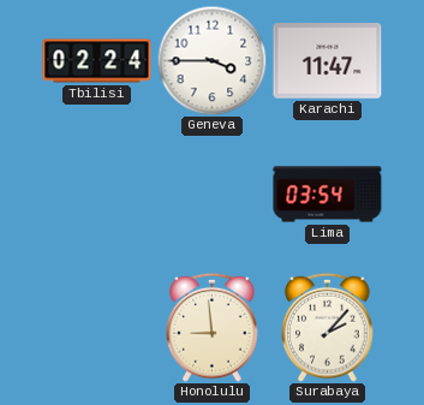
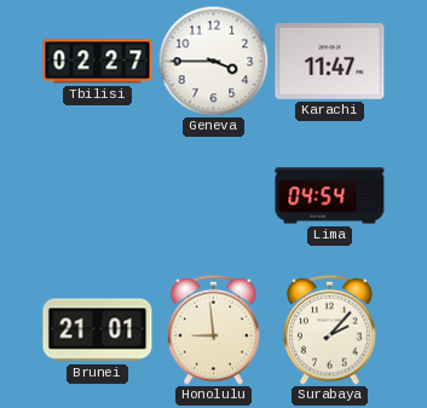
Tbilisi: 02:24 -> 02:27
Lima: 03:54 -> 04:54
Brunei: none -> 21:01
